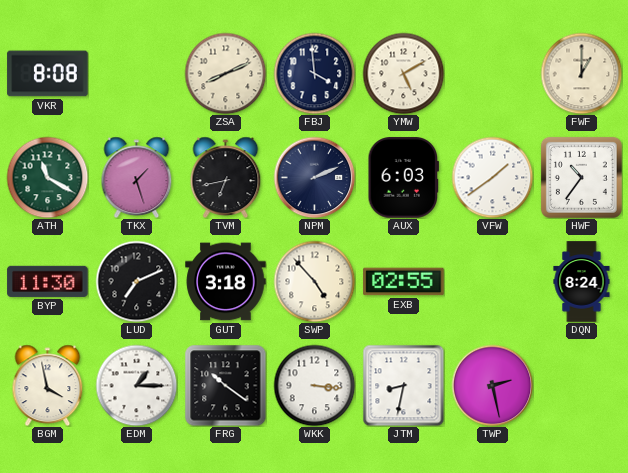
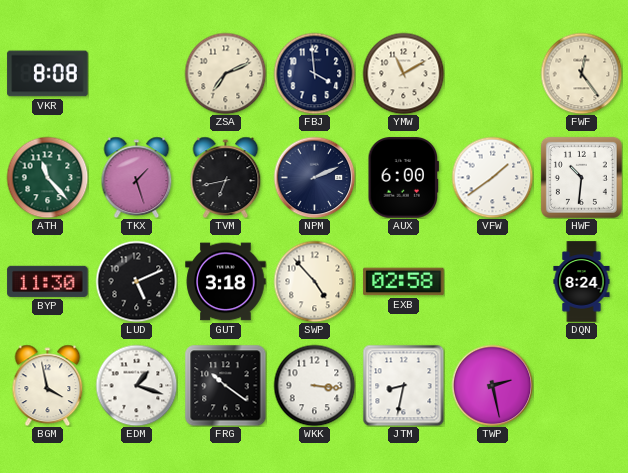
ZSA: 8:11 -> 7:11
YMW: 5:10 -> 11:10
FWF: 1:00 -> 12:24
ATH: 11:20 -> 11:23
AUX: 6:03 -> 6:00
HWF: 10:36 -> 10:31
LUD: 7:11 -> 5:11
EXB: 02:55 -> 02:58
EDM: 1:15 -> 1:18
